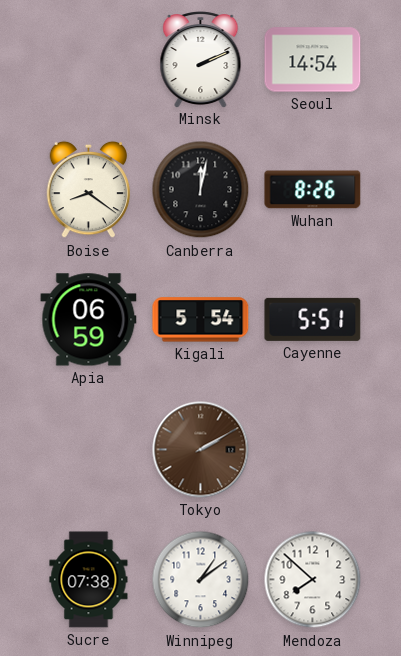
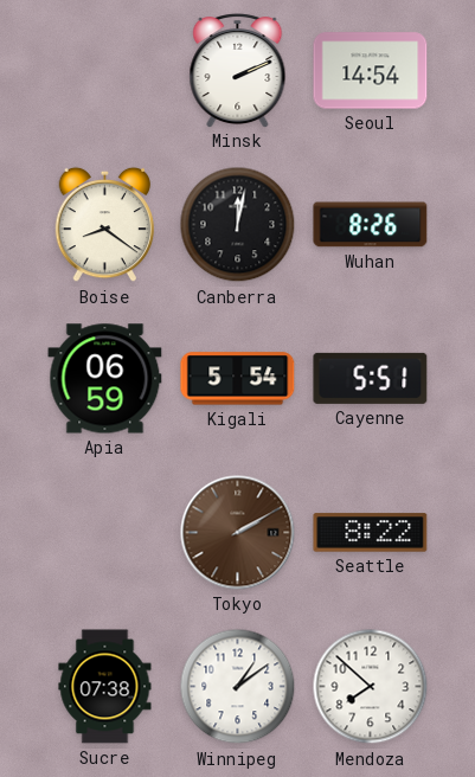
Seattle: none -> 8:22
